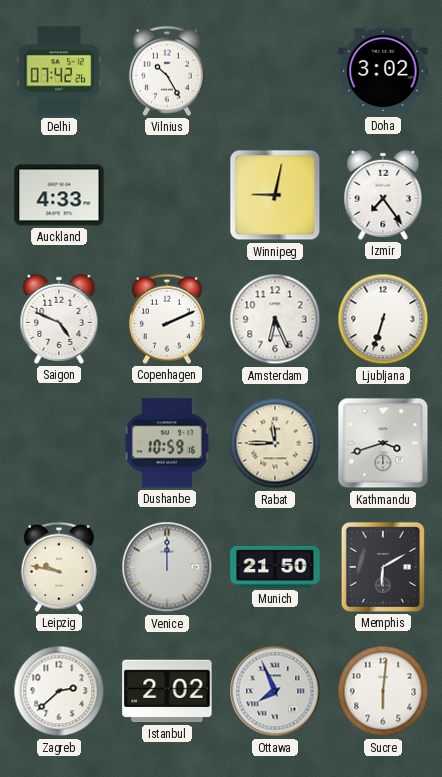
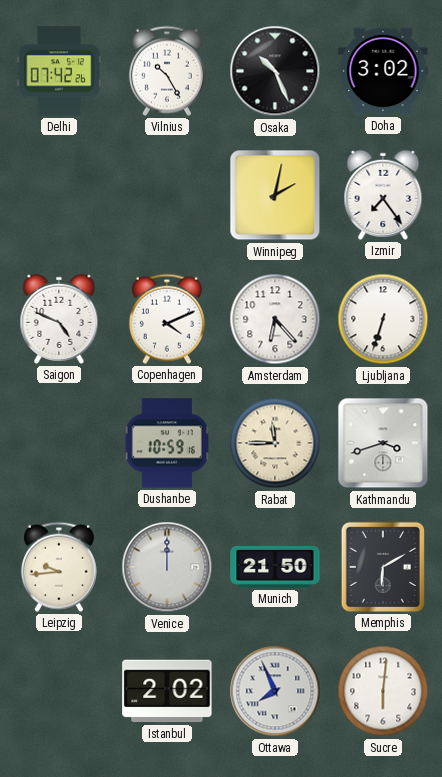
Osaka: none -> 10:26
Auckland: 4:33 -> none
Winnipeg: 9:02 -> 2:02
Copenhagen: 2:11 -> 4:11
Amsterdam: 6:26 -> 6:23
Leipzig: 9:47 -> 9:44
Zagreb: 2:38 -> none
